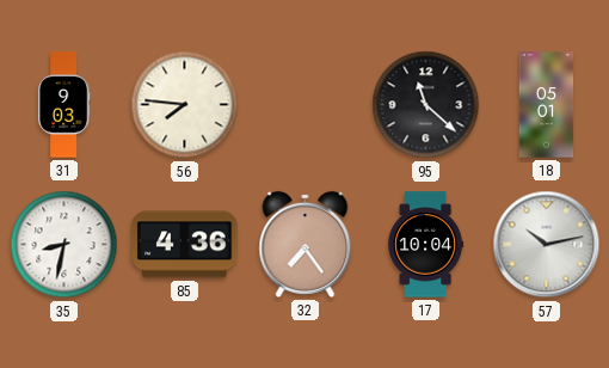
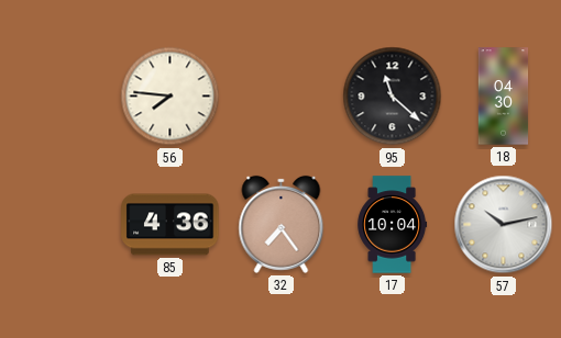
31: 9:03 -> none
18: 05:01 -> 04:30
35: 8:32 -> none
